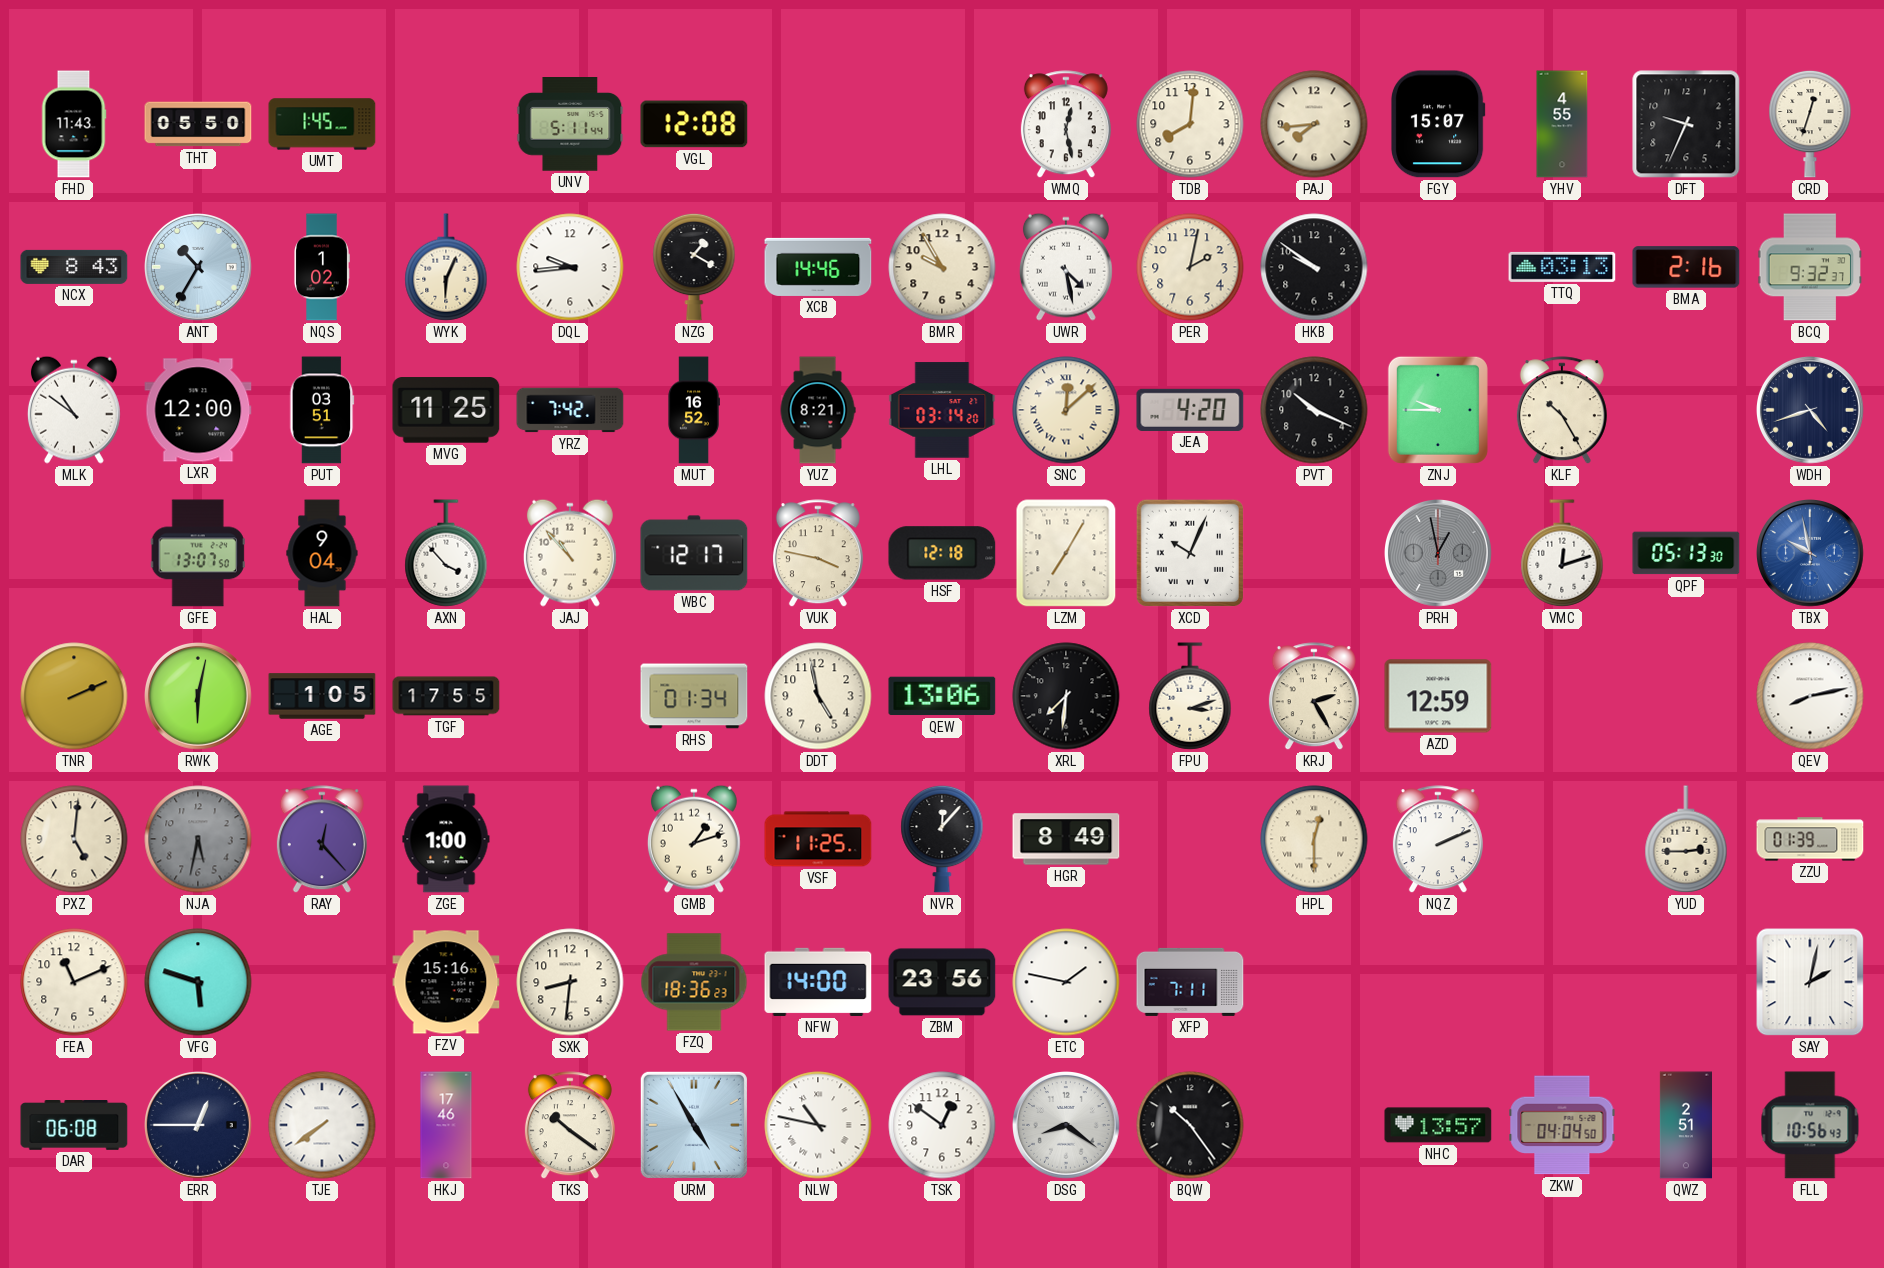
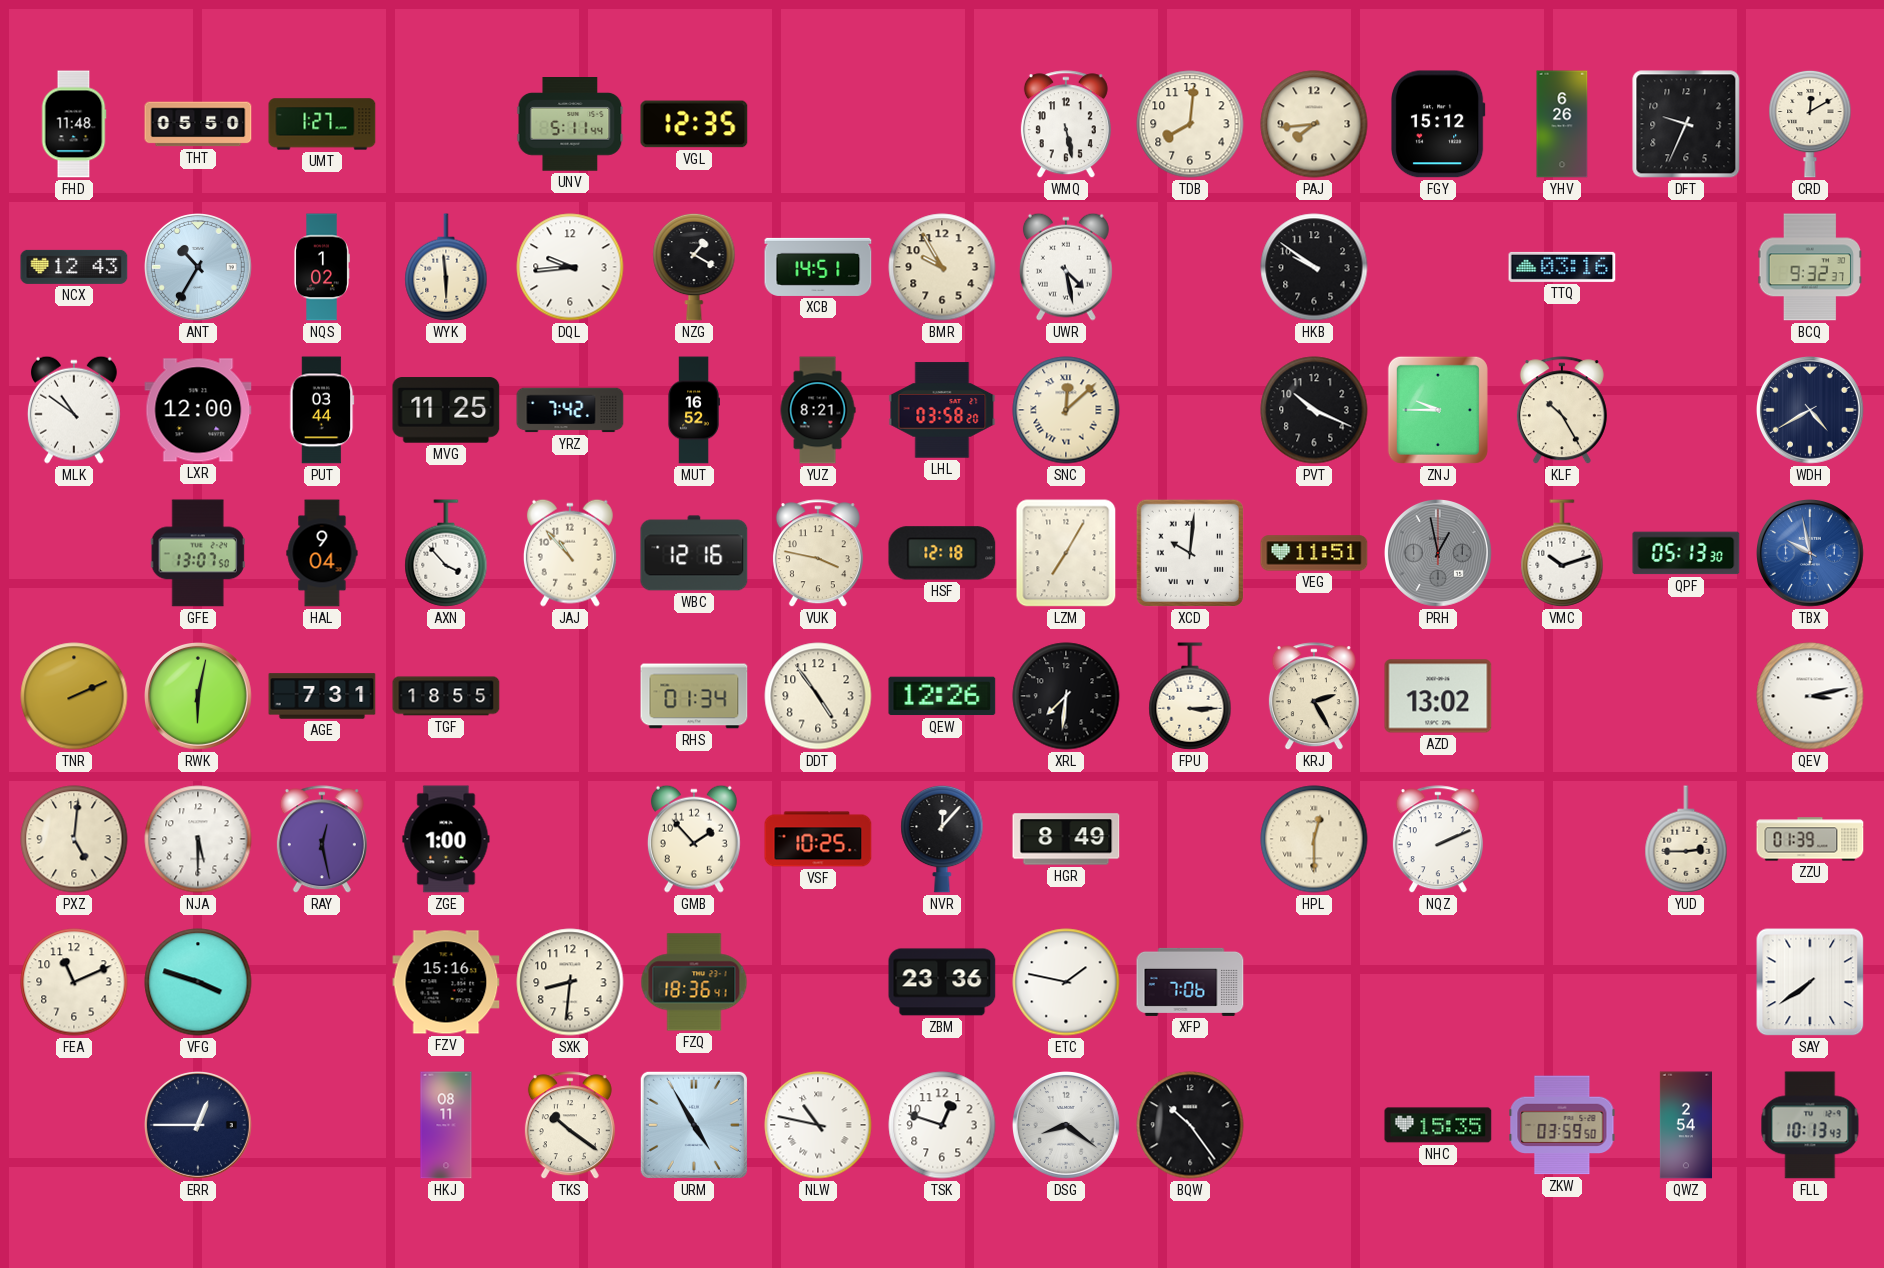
FHD: 11:43 -> 11:48
UMT: 1:45 -> 1:27
VGL: 12:08 -> 12:35
WMQ: 12:28 -> 5:28
FGY: 15:07 -> 15:12
YHV: 4:55 -> 6:26
CRD: 12:33 -> 12:10
NCX: 8:43 -> 12:43
WYK: 6:04 -> 5:59
XCB: 14:46 -> 14:51
PER: 2:02 -> none
TTQ: 03:13 -> 03:16
BMA: 2:16 -> none
PUT: 03:51 -> 03:44
LHL: 03:14 -> 03:58
JEA: 4:20 -> none
WDH: 4:42 -> 4:40
WBC: 12:17 -> 12:16
XCD: 10:04 -> 10:01
VEG: none -> 11:51
VMC: 12:12 -> 10:12
AGE: 1:05 -> 7:31
TGF: 17:55 -> 18:55
DDT: 4:58 -> 4:54
QEW: 13:06 -> 12:26
FPU: 3:12 -> 3:15
AZD: 12:59 -> 13:02
QEV: 8:13 -> 3:13
NJA: 5:32 -> 5:30
NJA dial: grey -> white
RAY: 12:23 -> 12:28
GMB: 1:12 -> 1:53
VSF: 11:25 -> 10:25
VFG: 5:48 -> 3:48
FZQ: 18:36:23 -> 18:36:41
NFW: 14:00 -> none
ZBM: 23:56 -> 23:36
XFP: 7:11 -> 7:06
SAY: 2:02 -> 7:39
DAR: 06:08 -> none
TJE: 7:39 -> none
HKJ: 17:46 -> 08:11
TSK: 12:51 -> 12:48
NHC: 13:57 -> 15:35
ZKW: 04:04 -> 03:59
QWZ: 2:51 -> 2:54
FLL: 10:56 -> 10:13
